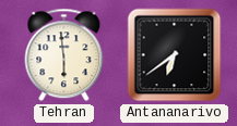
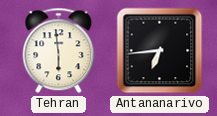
Antananarivo: 6:39 -> 6:44
